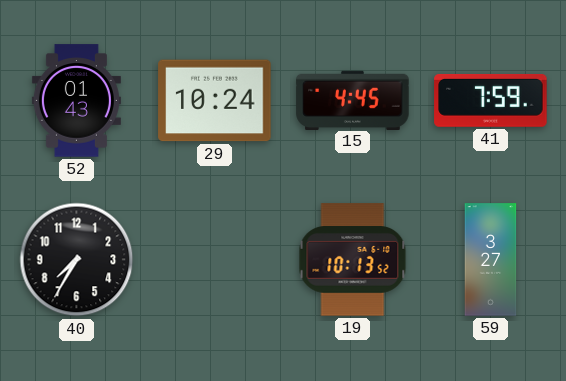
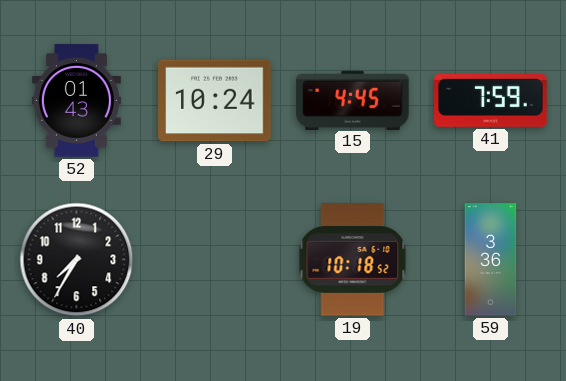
19: 10:13 -> 10:18
59: 3:27 -> 3:36
